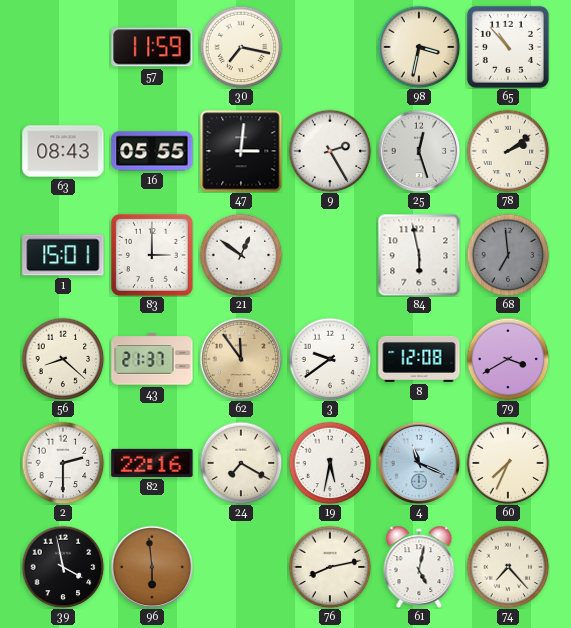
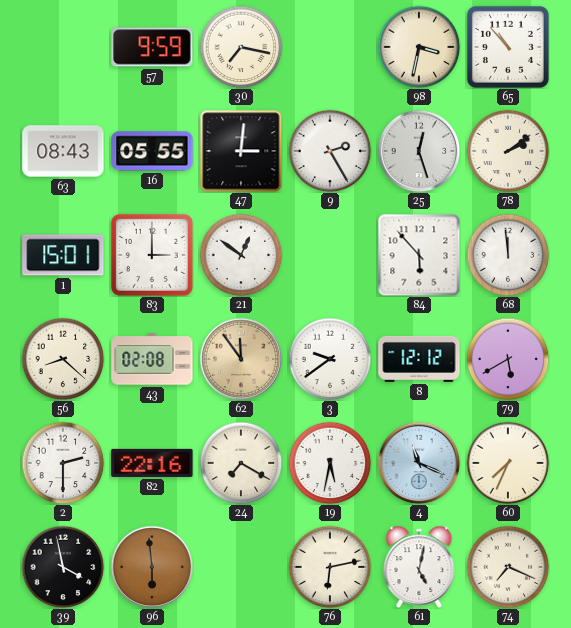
57: 11:59 -> 9:59
84: 5:58 -> 5:53
68: 6:59 -> 11:59
68 dial: grey -> white
43: 21:37 -> 02:08
8: 12:08 -> 12:12
79: 3:40 -> 5:40
76: 8:13 -> 6:13
74: 7:23 -> 7:19
